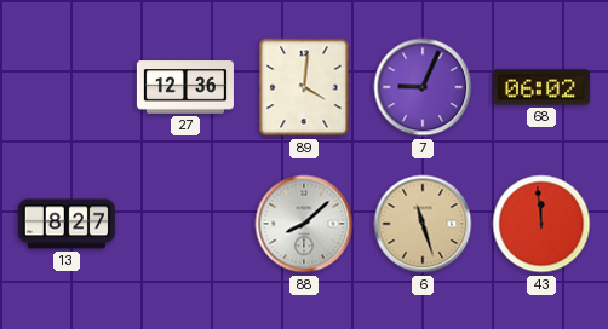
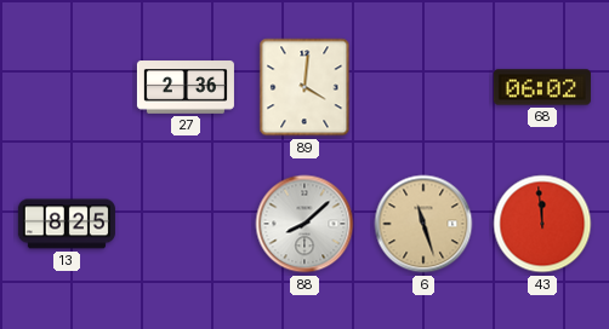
27: 12:36 -> 2:36
7: 9:04 -> none
13: 8:27 -> 8:25
